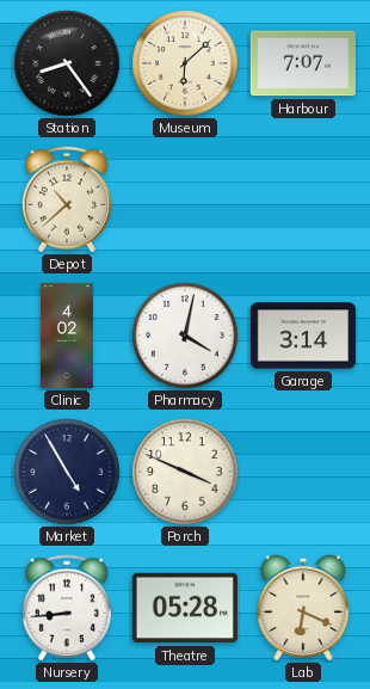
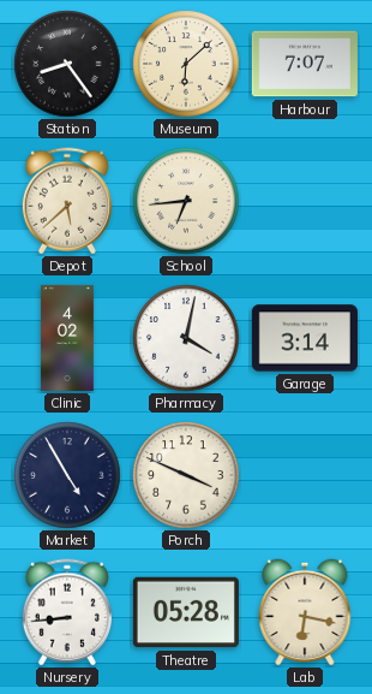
Depot: 10:38 -> 5:38
School: none -> 6:44
Lab: 6:19 -> 6:17
